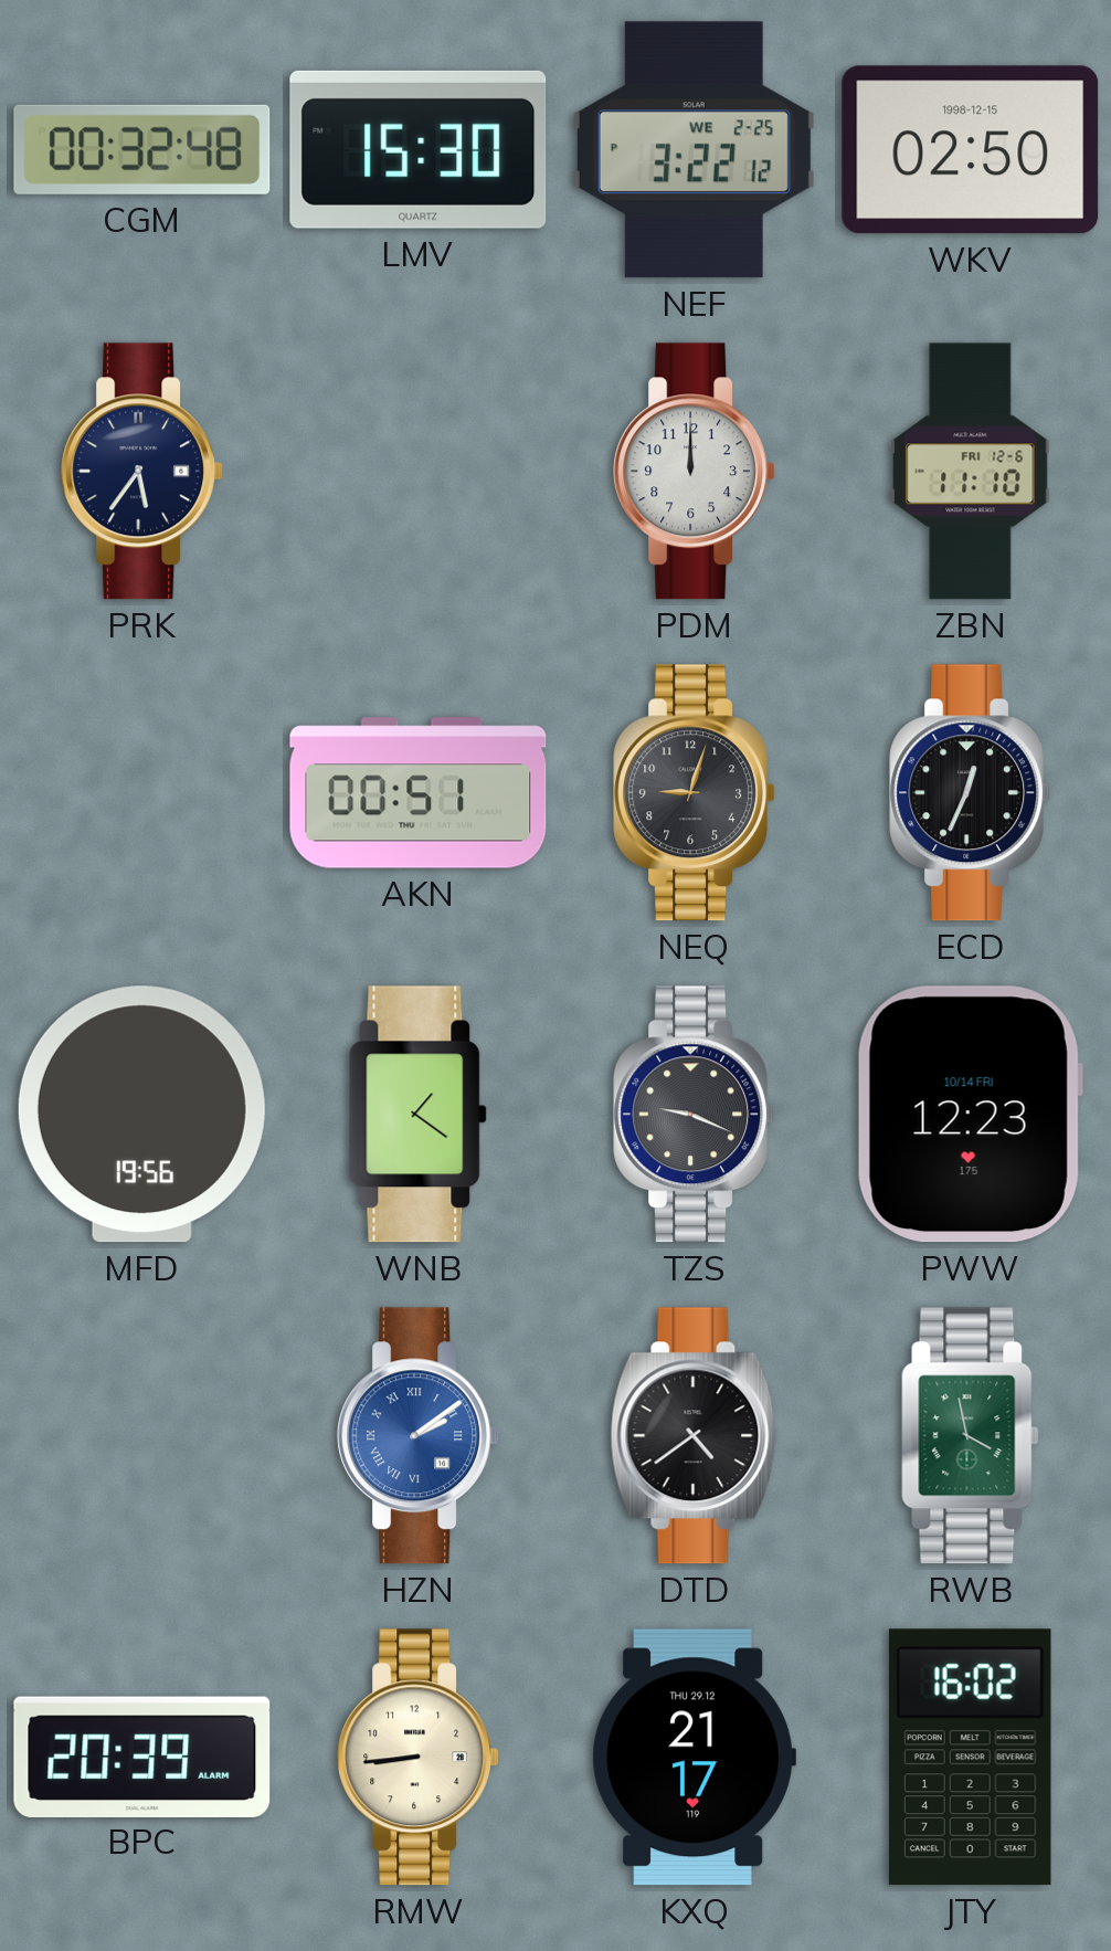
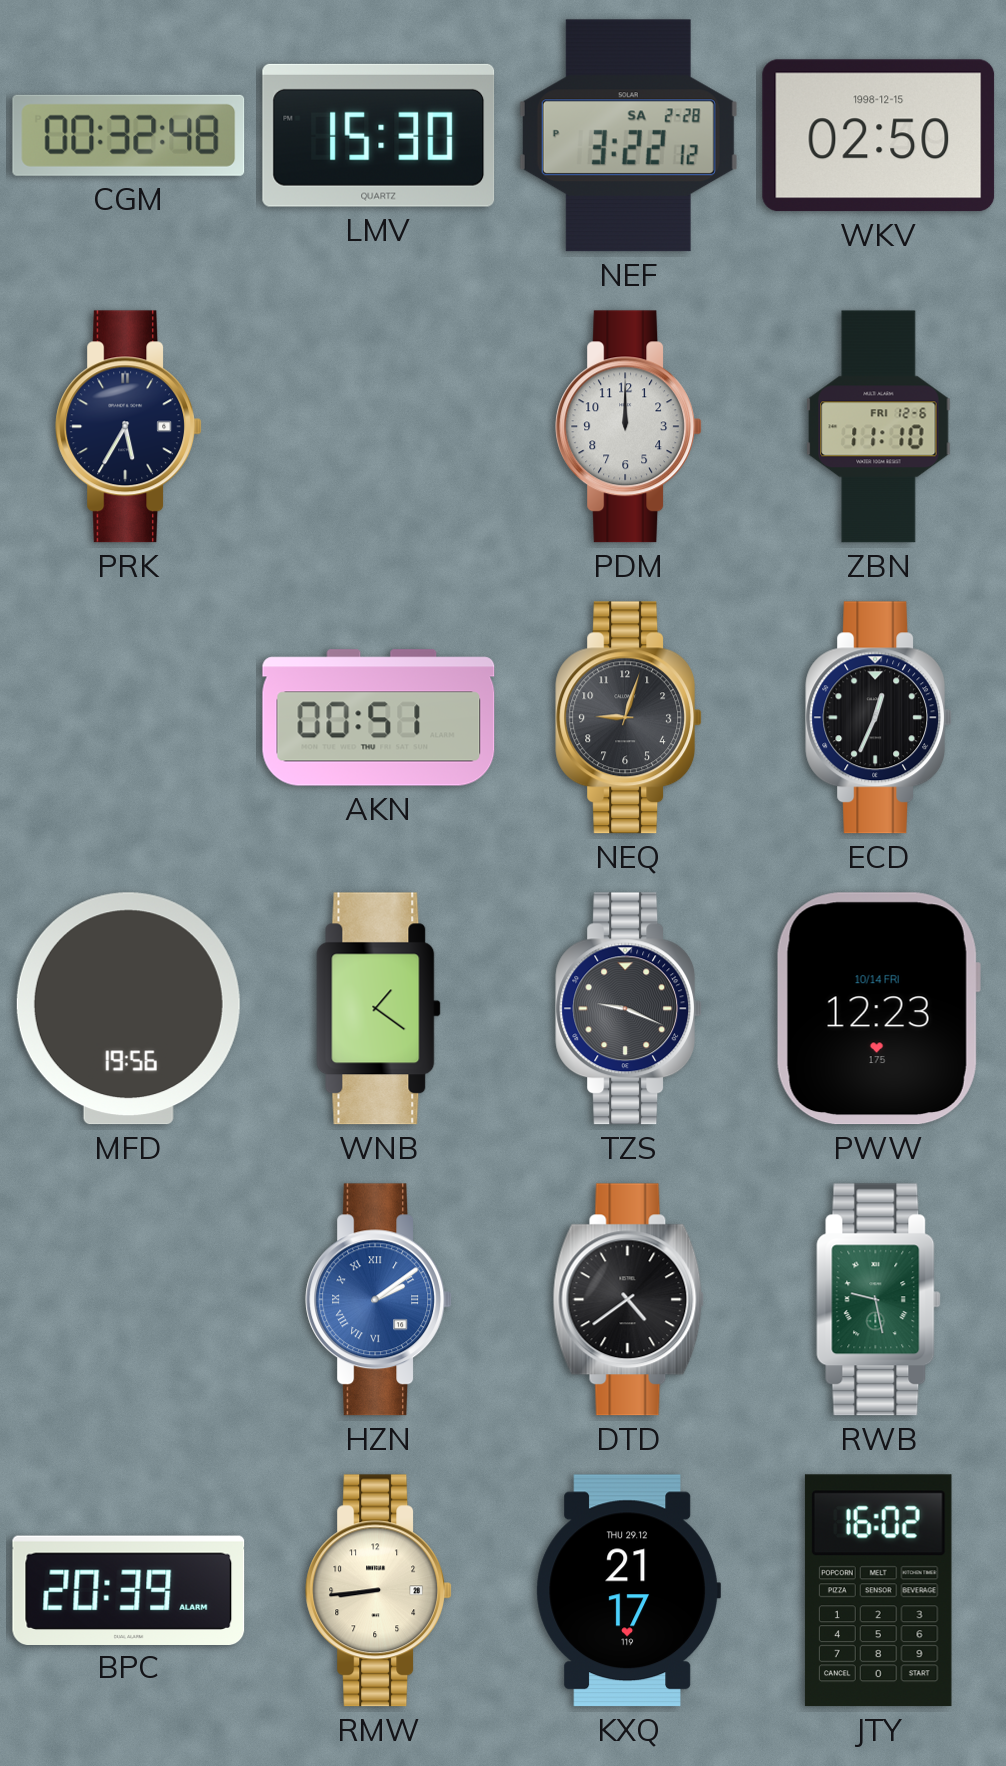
NEF date: WE 2-25 -> SA 2-28
PRK: 5:36 -> 5:35
RWB: 3:58 -> 9:28
